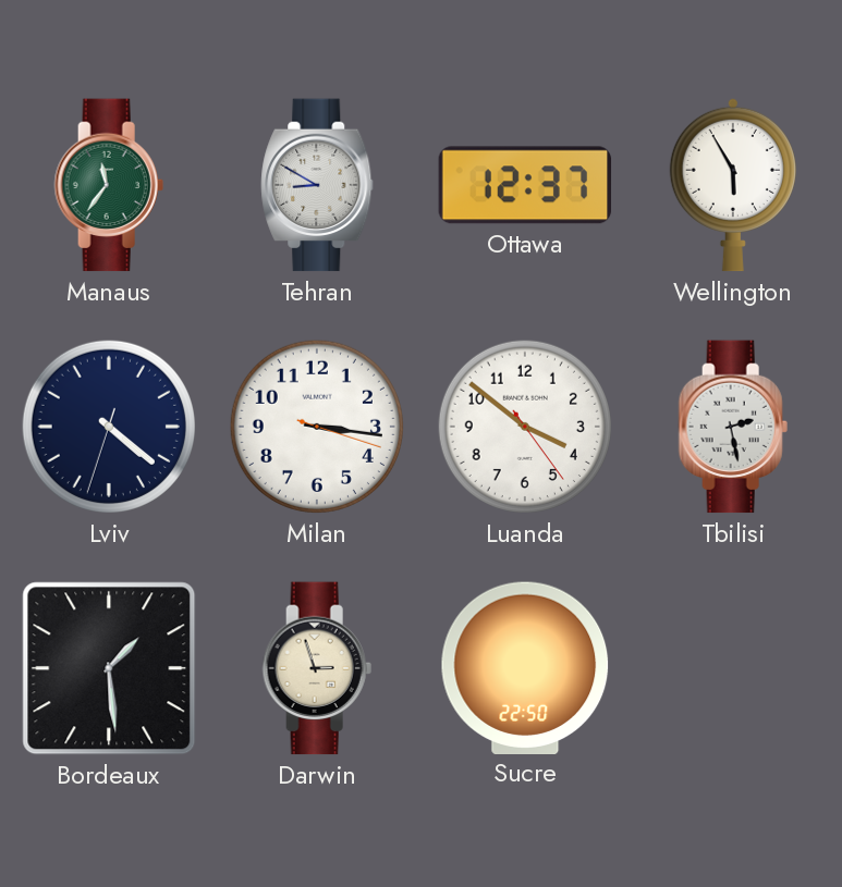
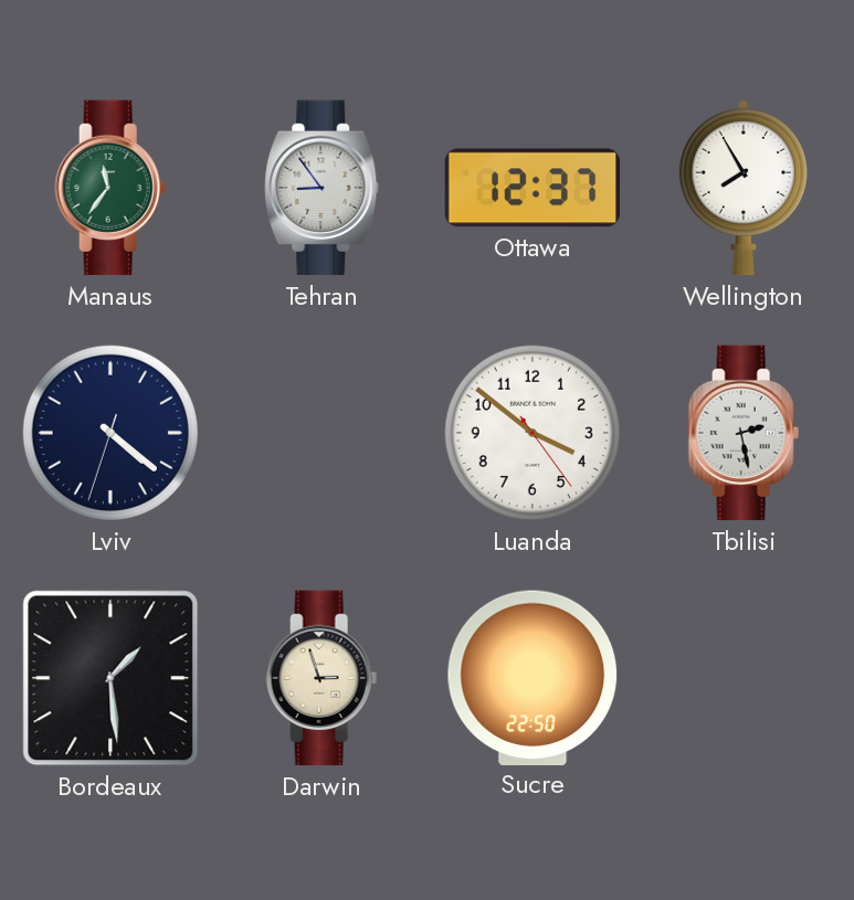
Tehran: 8:50 -> 8:54
Wellington: 5:55 -> 7:55
Milan: 3:16 -> none
